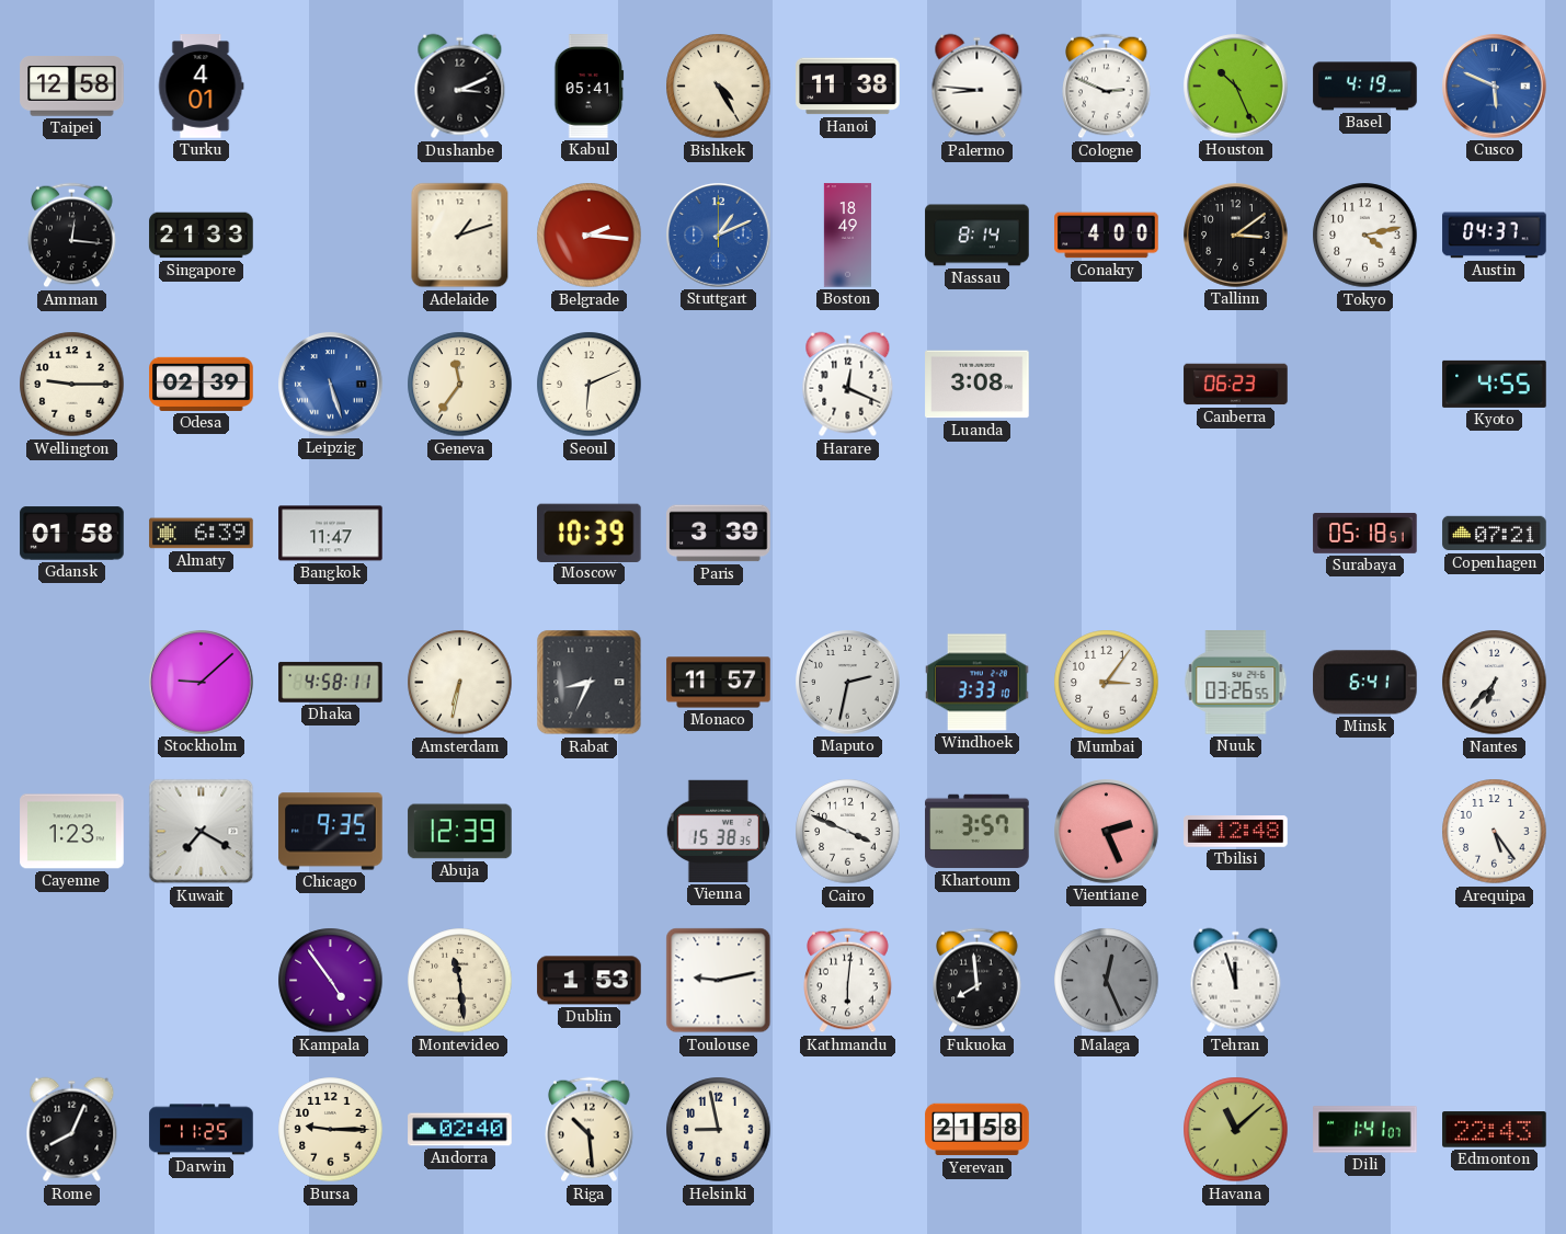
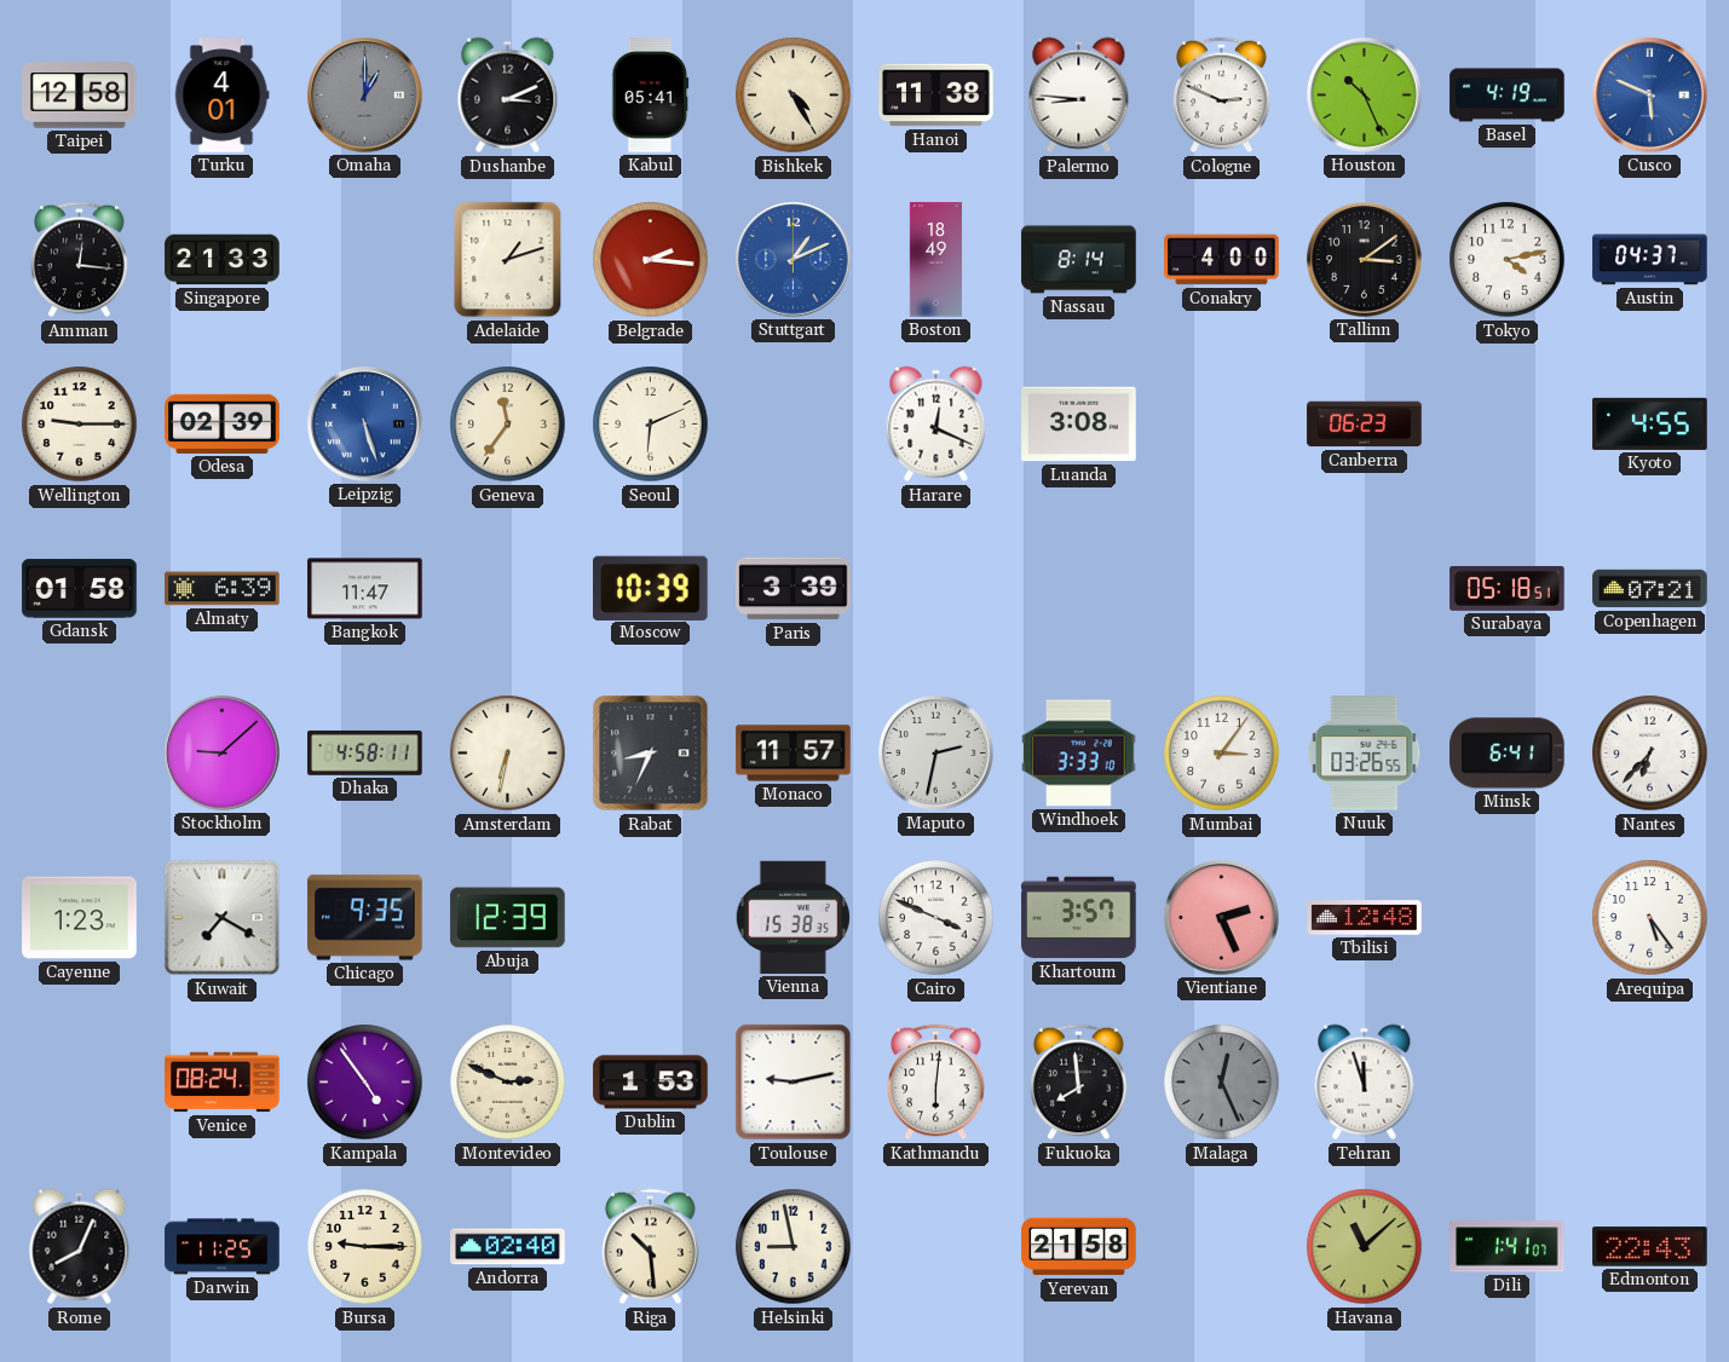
Omaha: none -> 1:00
Venice: none -> 08:24
Montevideo: 11:29 -> 2:49
